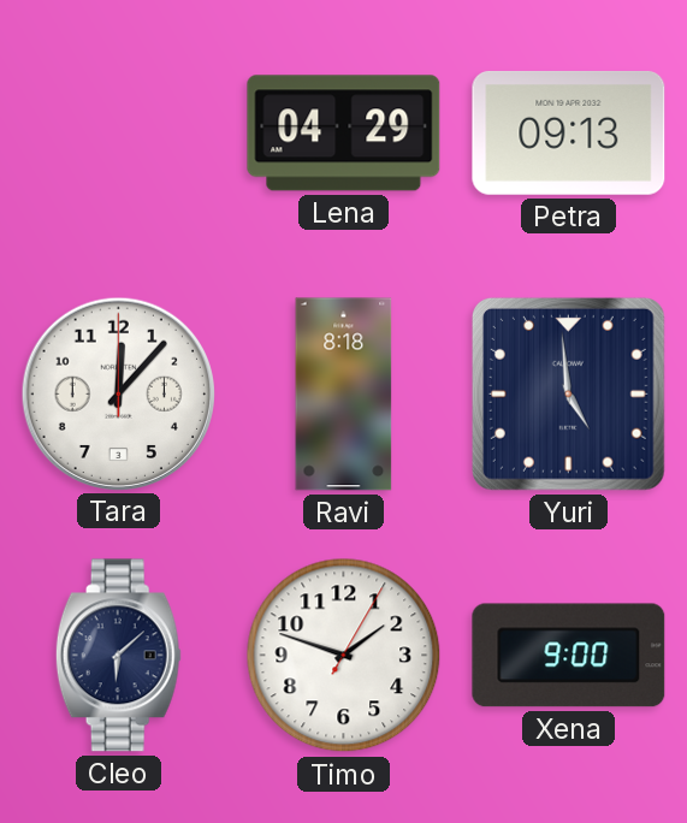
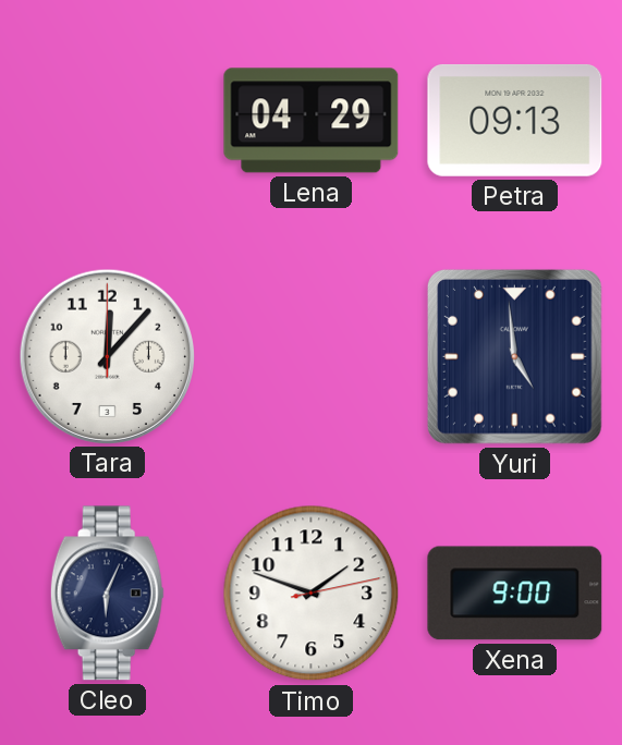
Ravi: 8:18 -> none
Cleo: 6:08 -> 6:04
Timo: 1:48:05 -> 1:48:13
